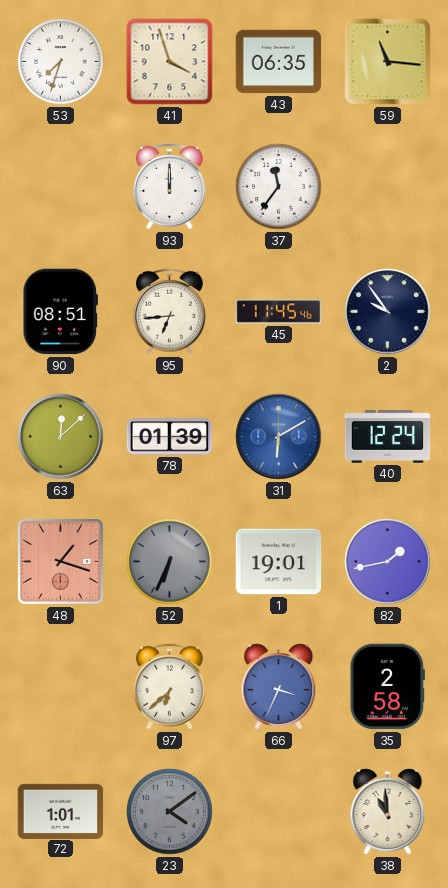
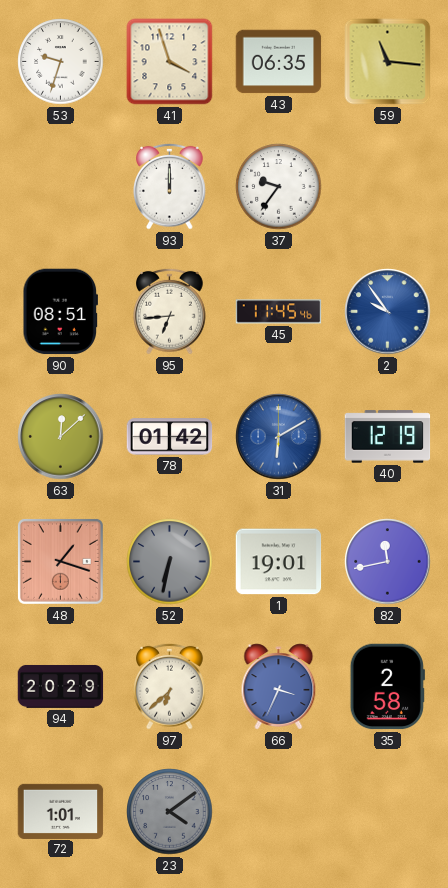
53: 7:33 -> 9:33
37: 11:36 -> 9:36
2 dial: navy -> blue
78: 01:39 -> 01:42
40: 12:24 -> 12:19
52: 6:34 -> 6:32
82: 1:43 -> 11:43
94: none -> 20:29
38: 10:59 -> none
